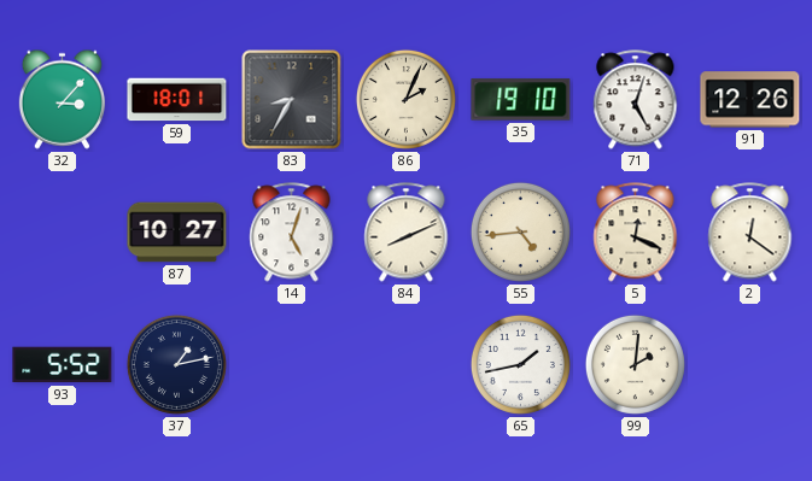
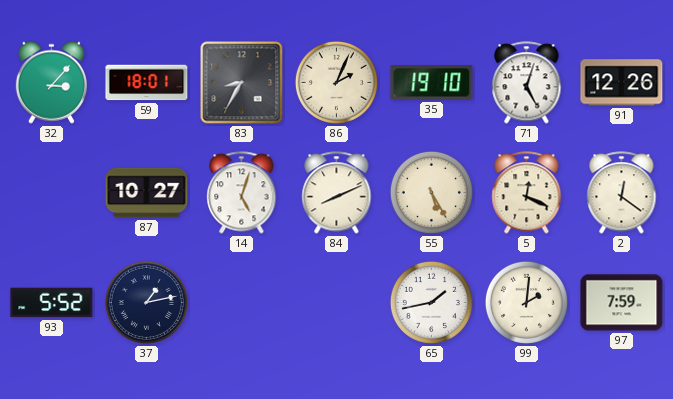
55: 4:44 -> 5:25
97: none -> 7:59
